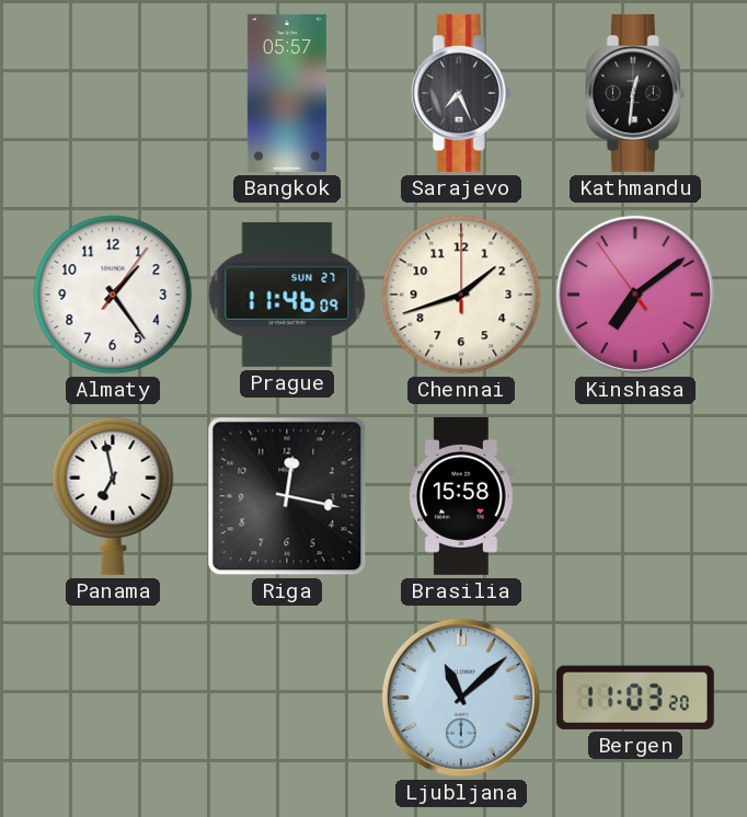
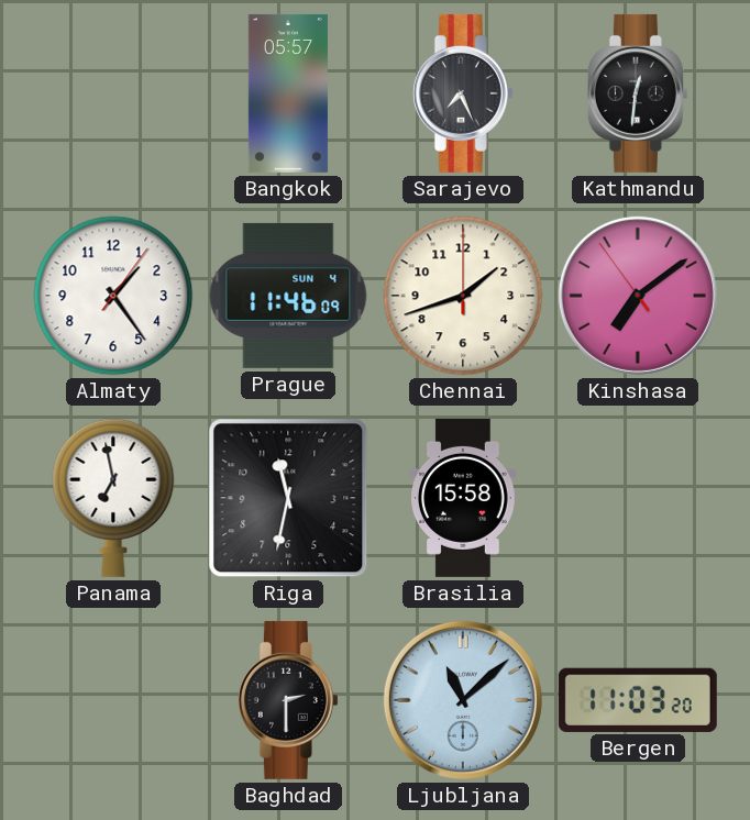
Prague date: SUN 27 -> SUN 4
Riga: 12:17 -> 11:32
Baghdad: none -> 2:30
